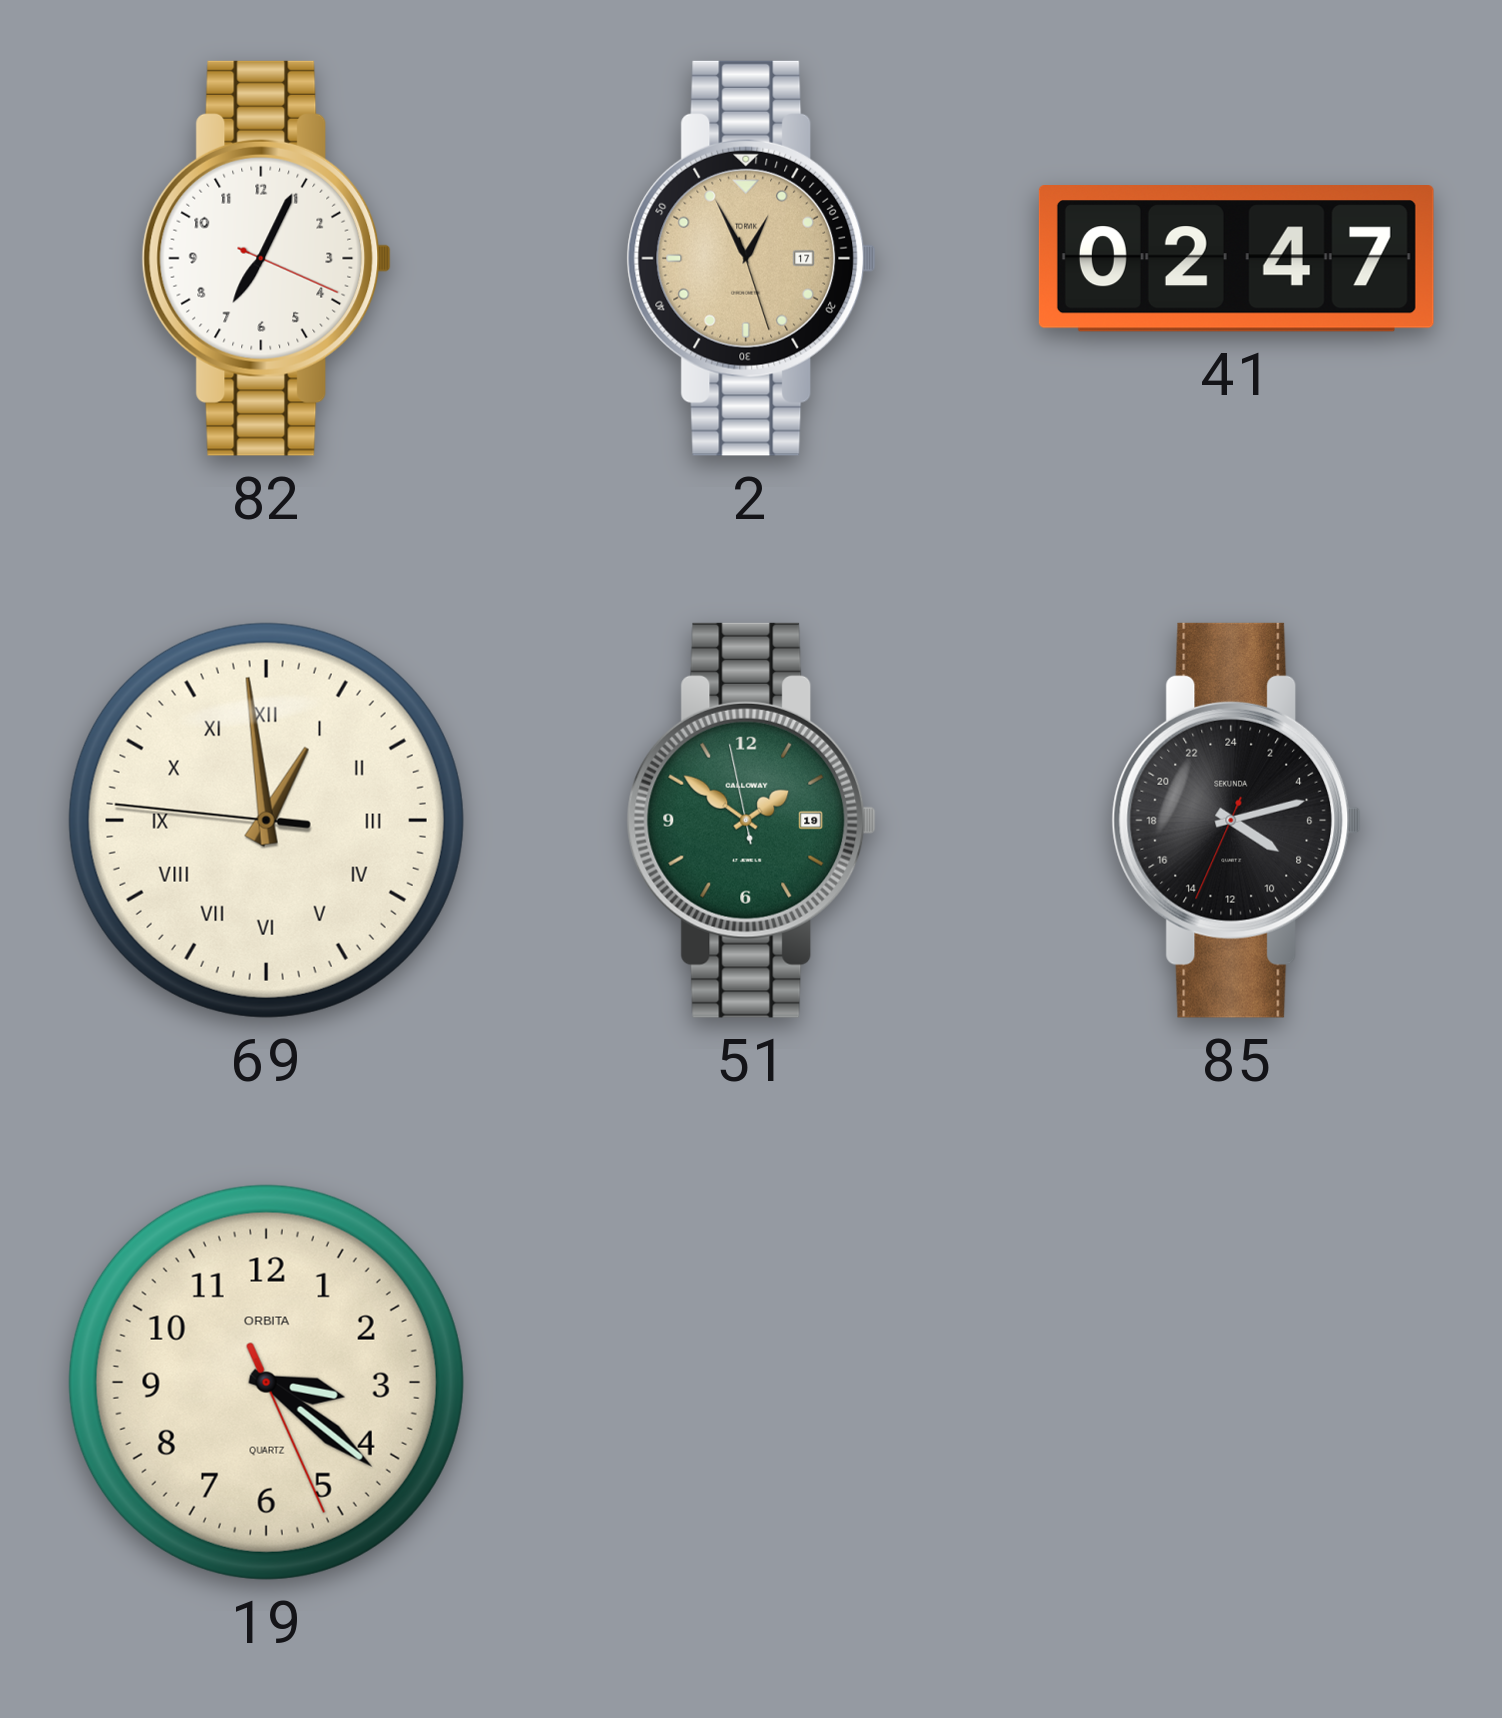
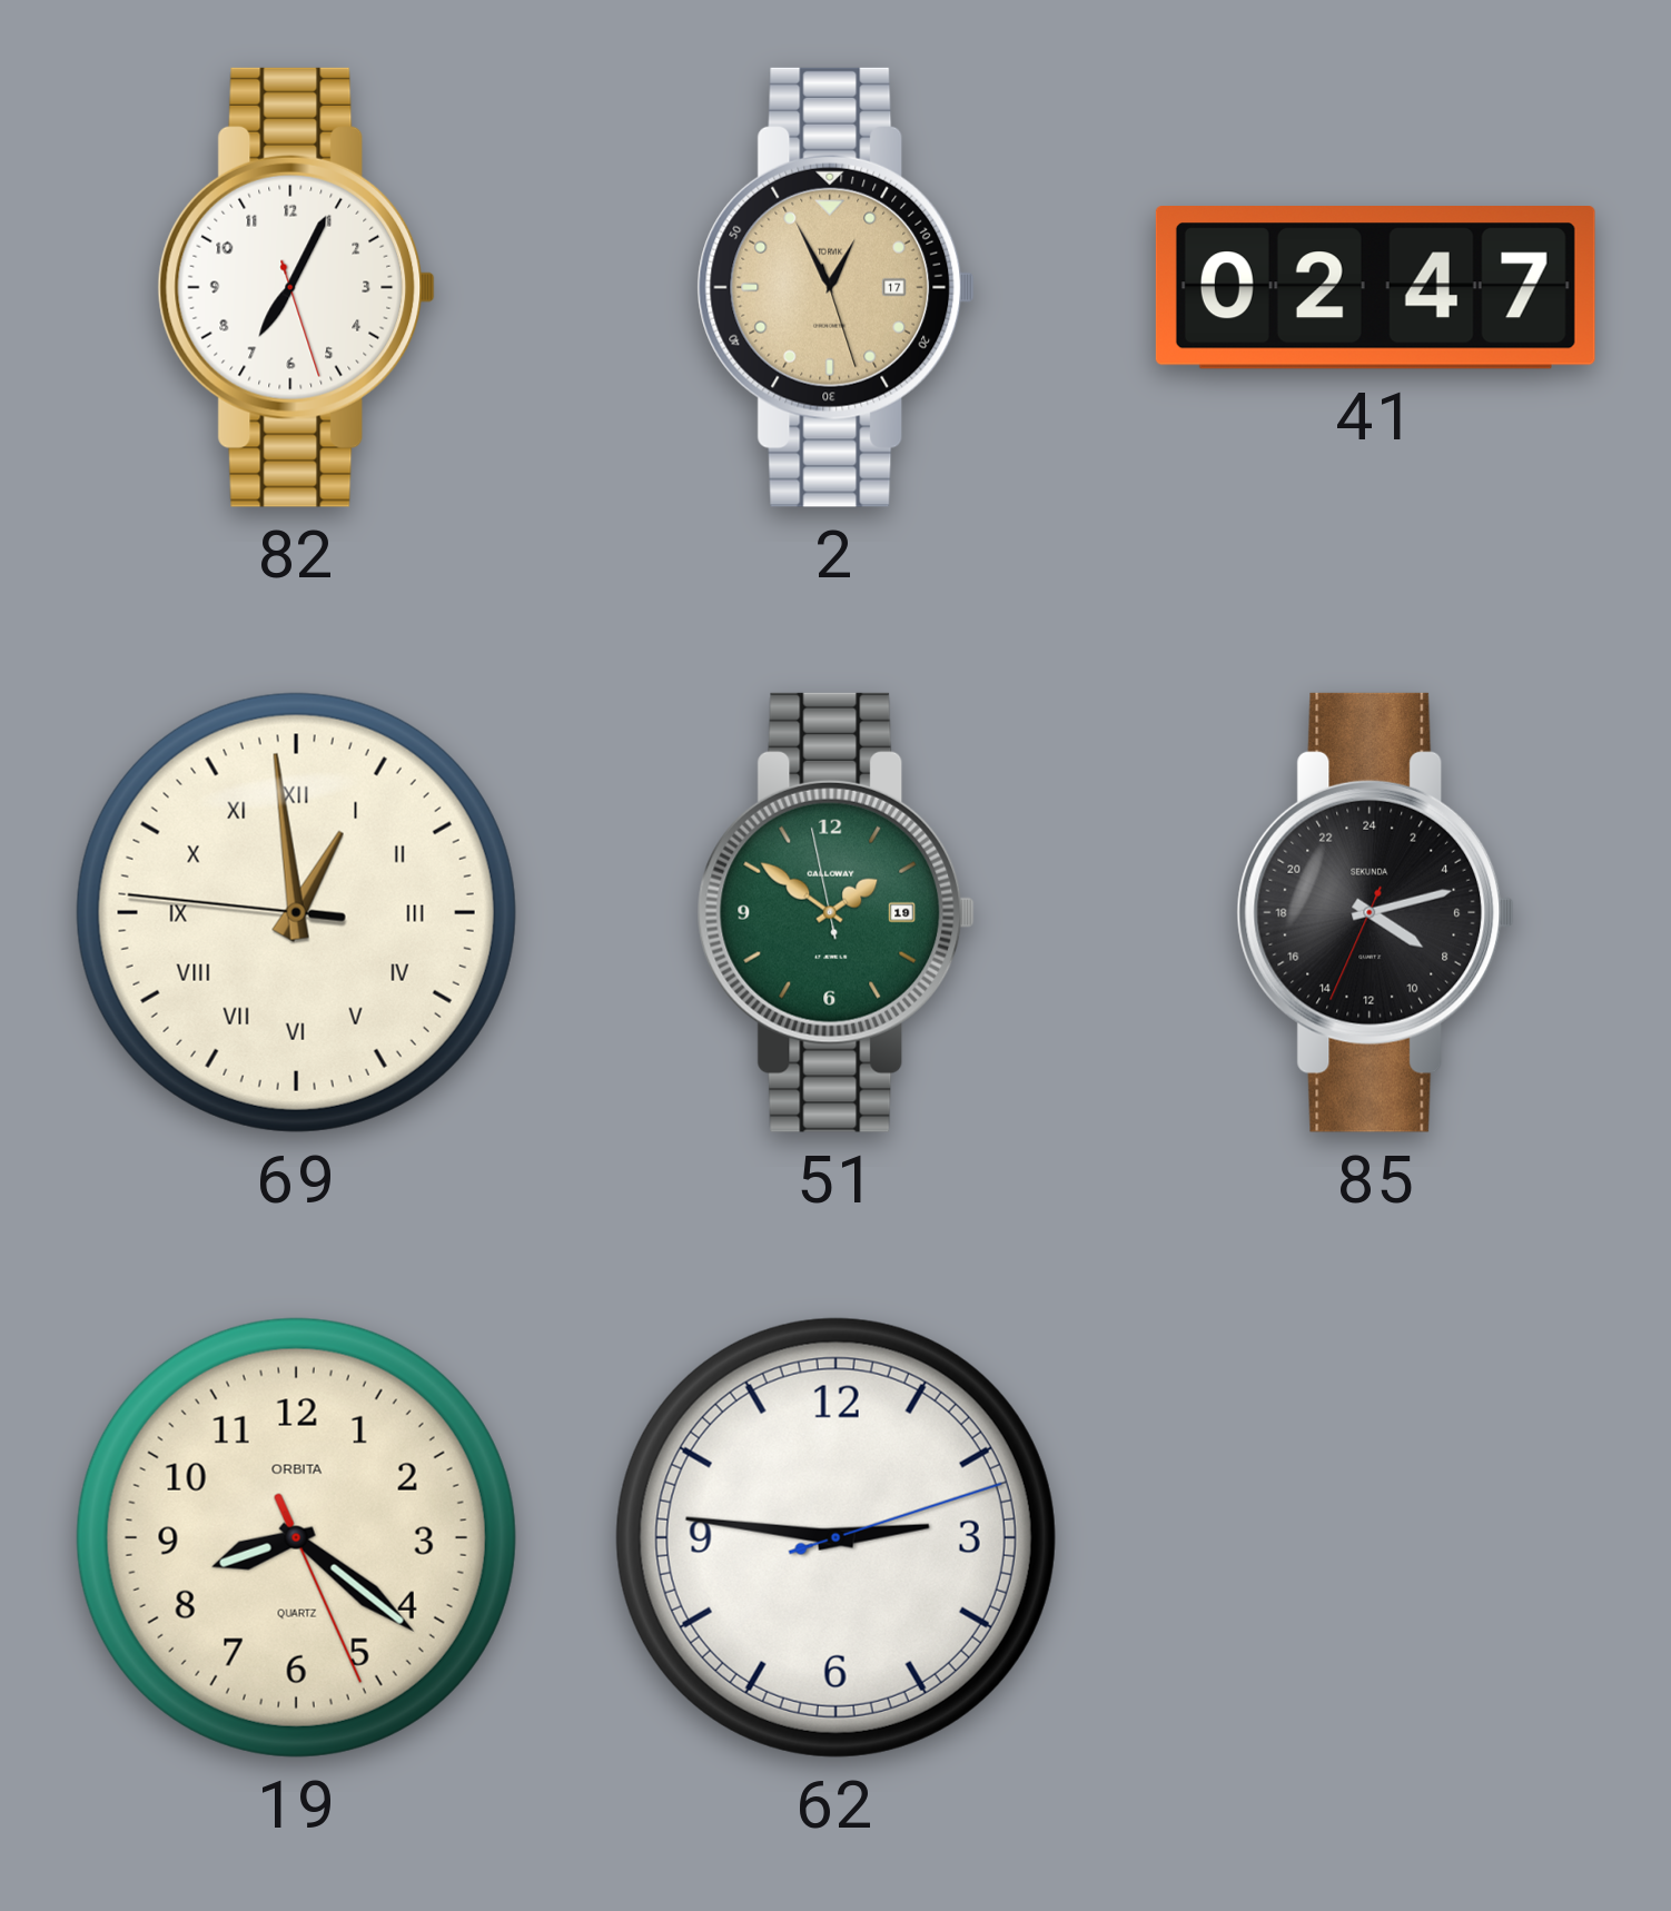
82: 7:04:19 -> 7:04:27
19: 3:21 -> 8:21
62: none -> 2:46
